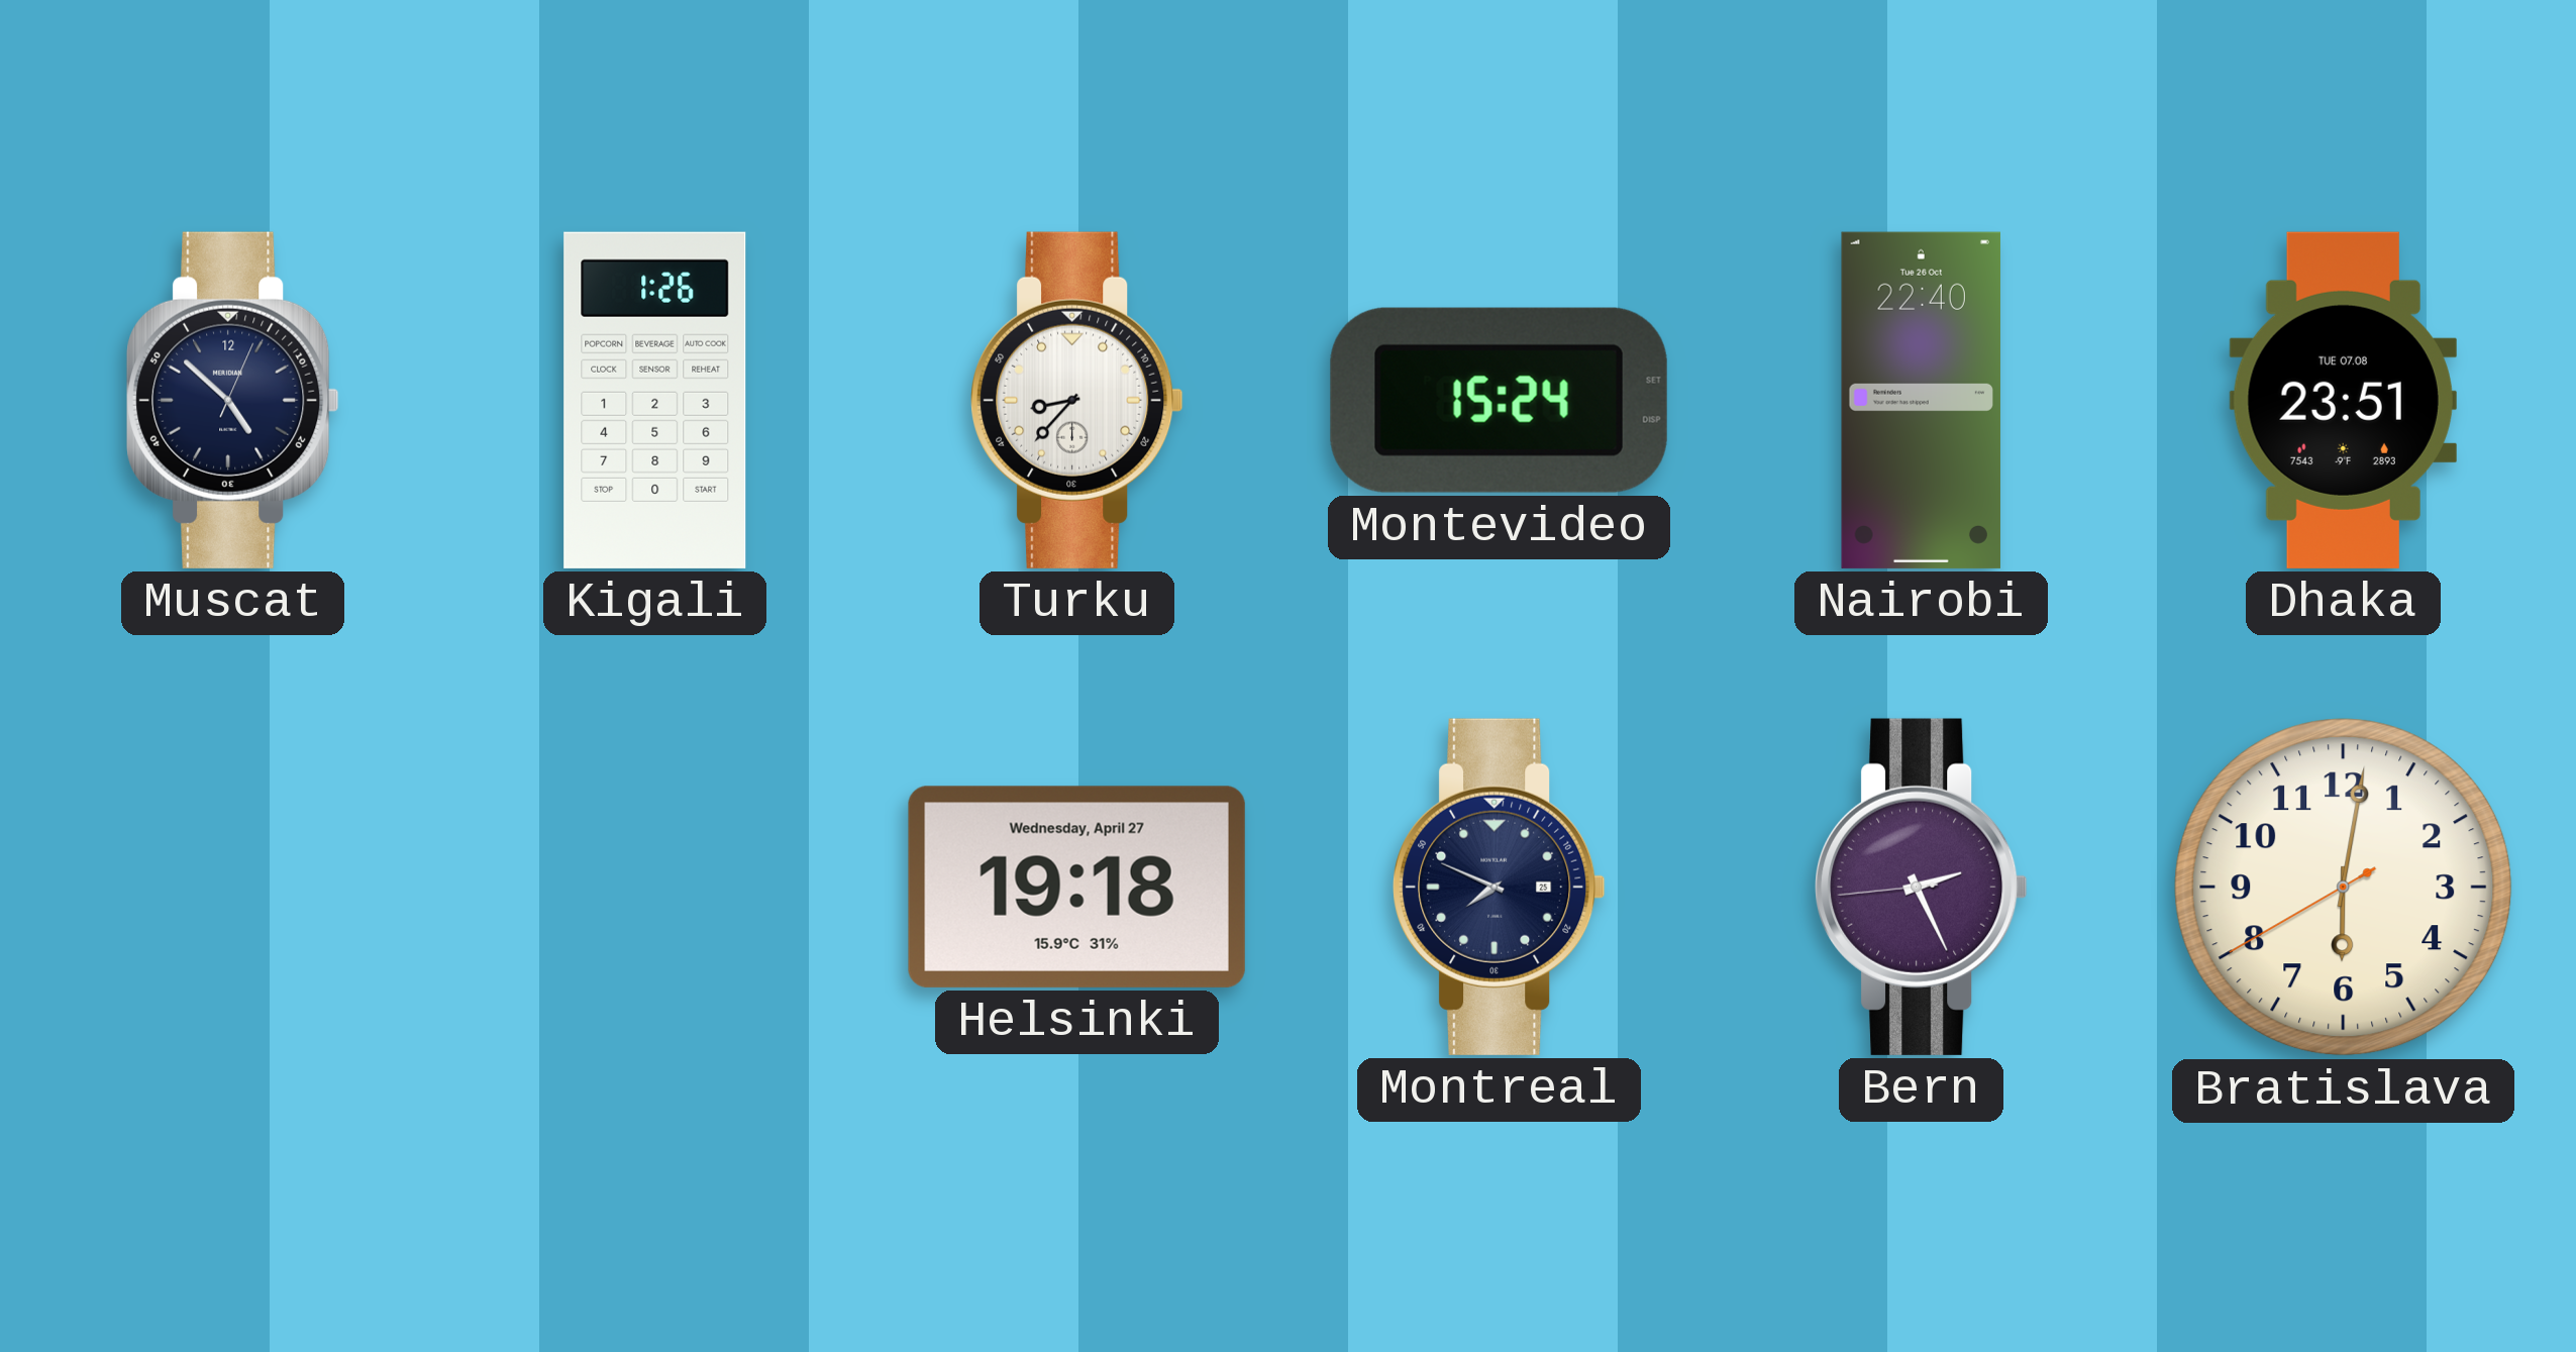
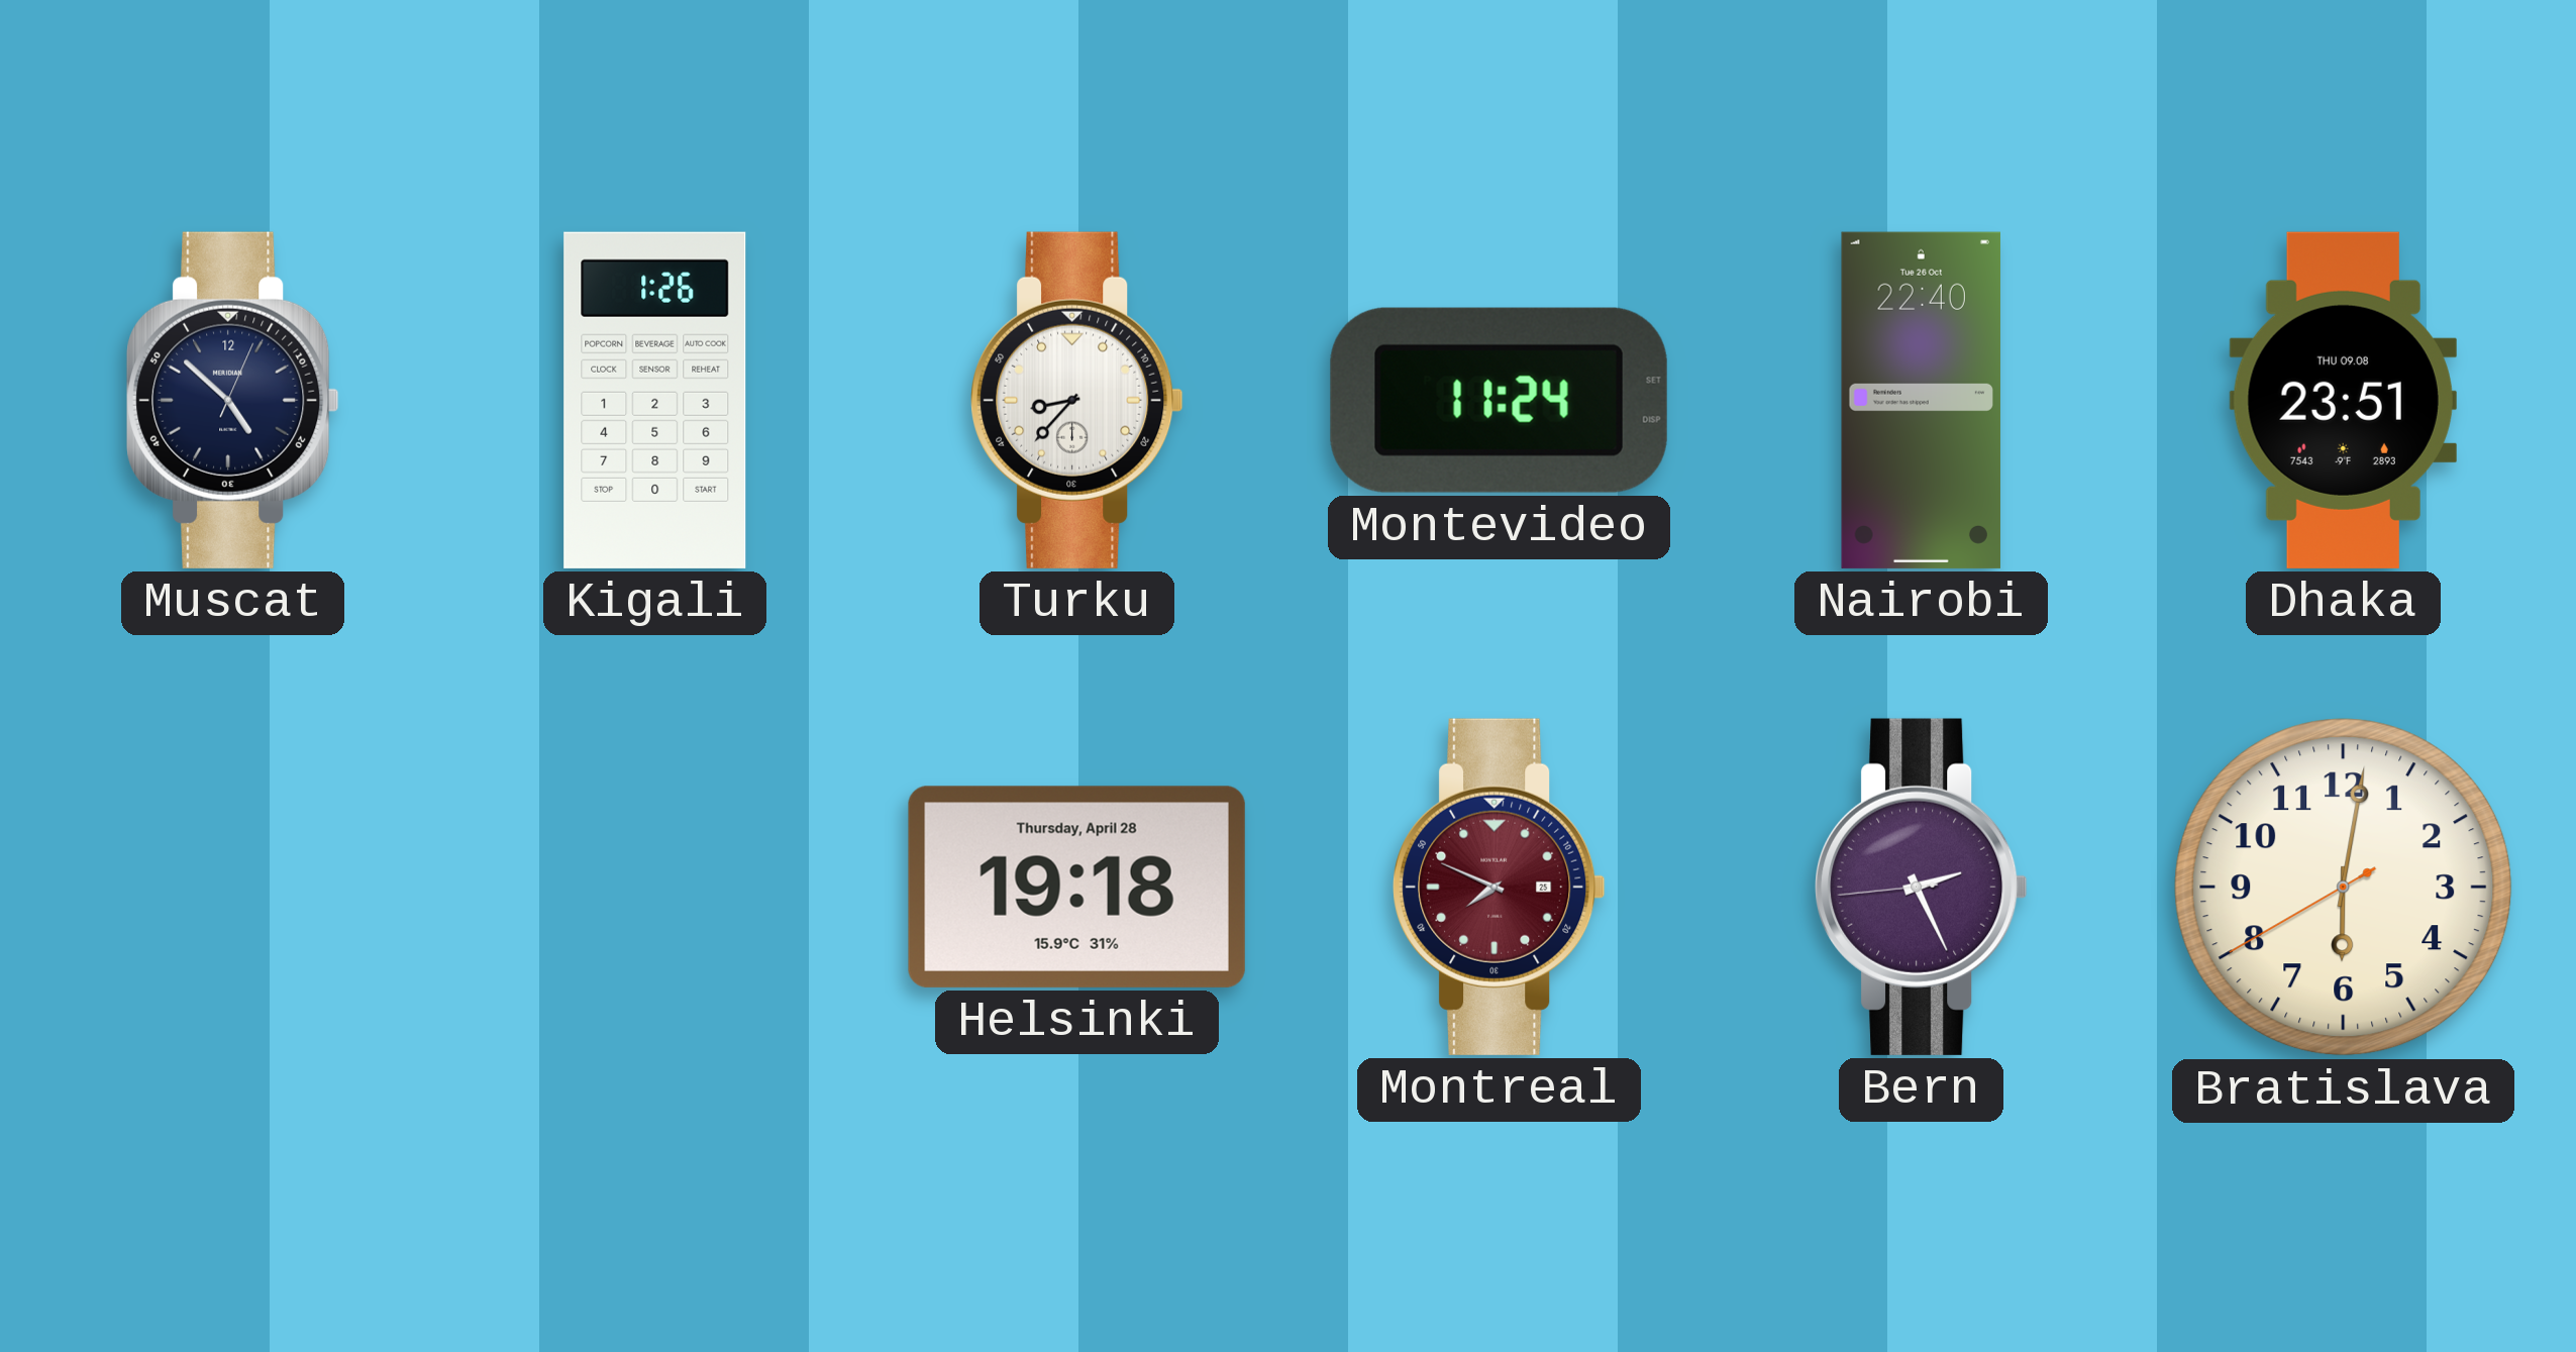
Montevideo: 15:24 -> 11:24
Dhaka date: TUE 07.08 -> THU 09.08
Helsinki date: Wednesday, April 27 -> Thursday, April 28
Montreal dial: navy -> burgundy
